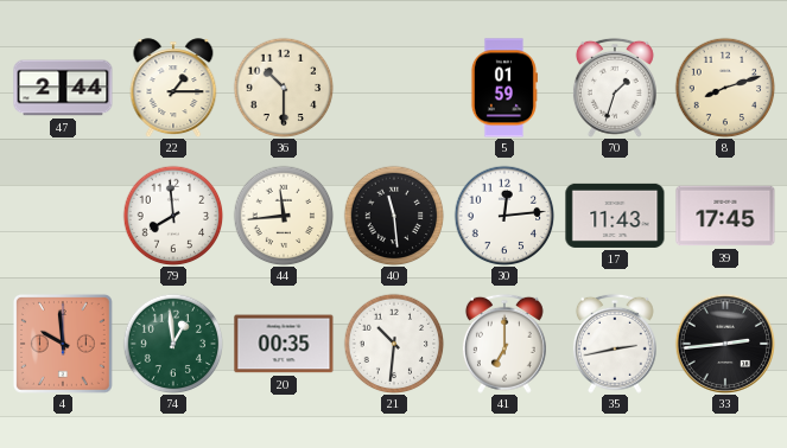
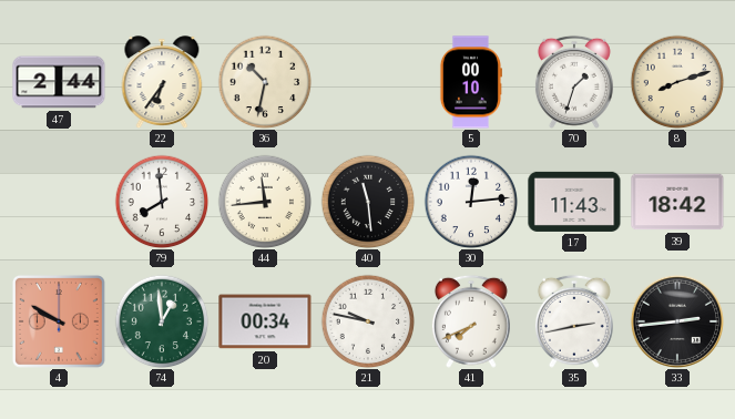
22: 1:15 -> 6:36
36: 10:30 -> 10:32
5: 01:59 -> 00:10
39: 17:45 -> 18:42
4: 9:59 -> 9:50
20: 00:35 -> 00:34
21: 10:31 -> 9:47
41: 7:00 -> 7:41
